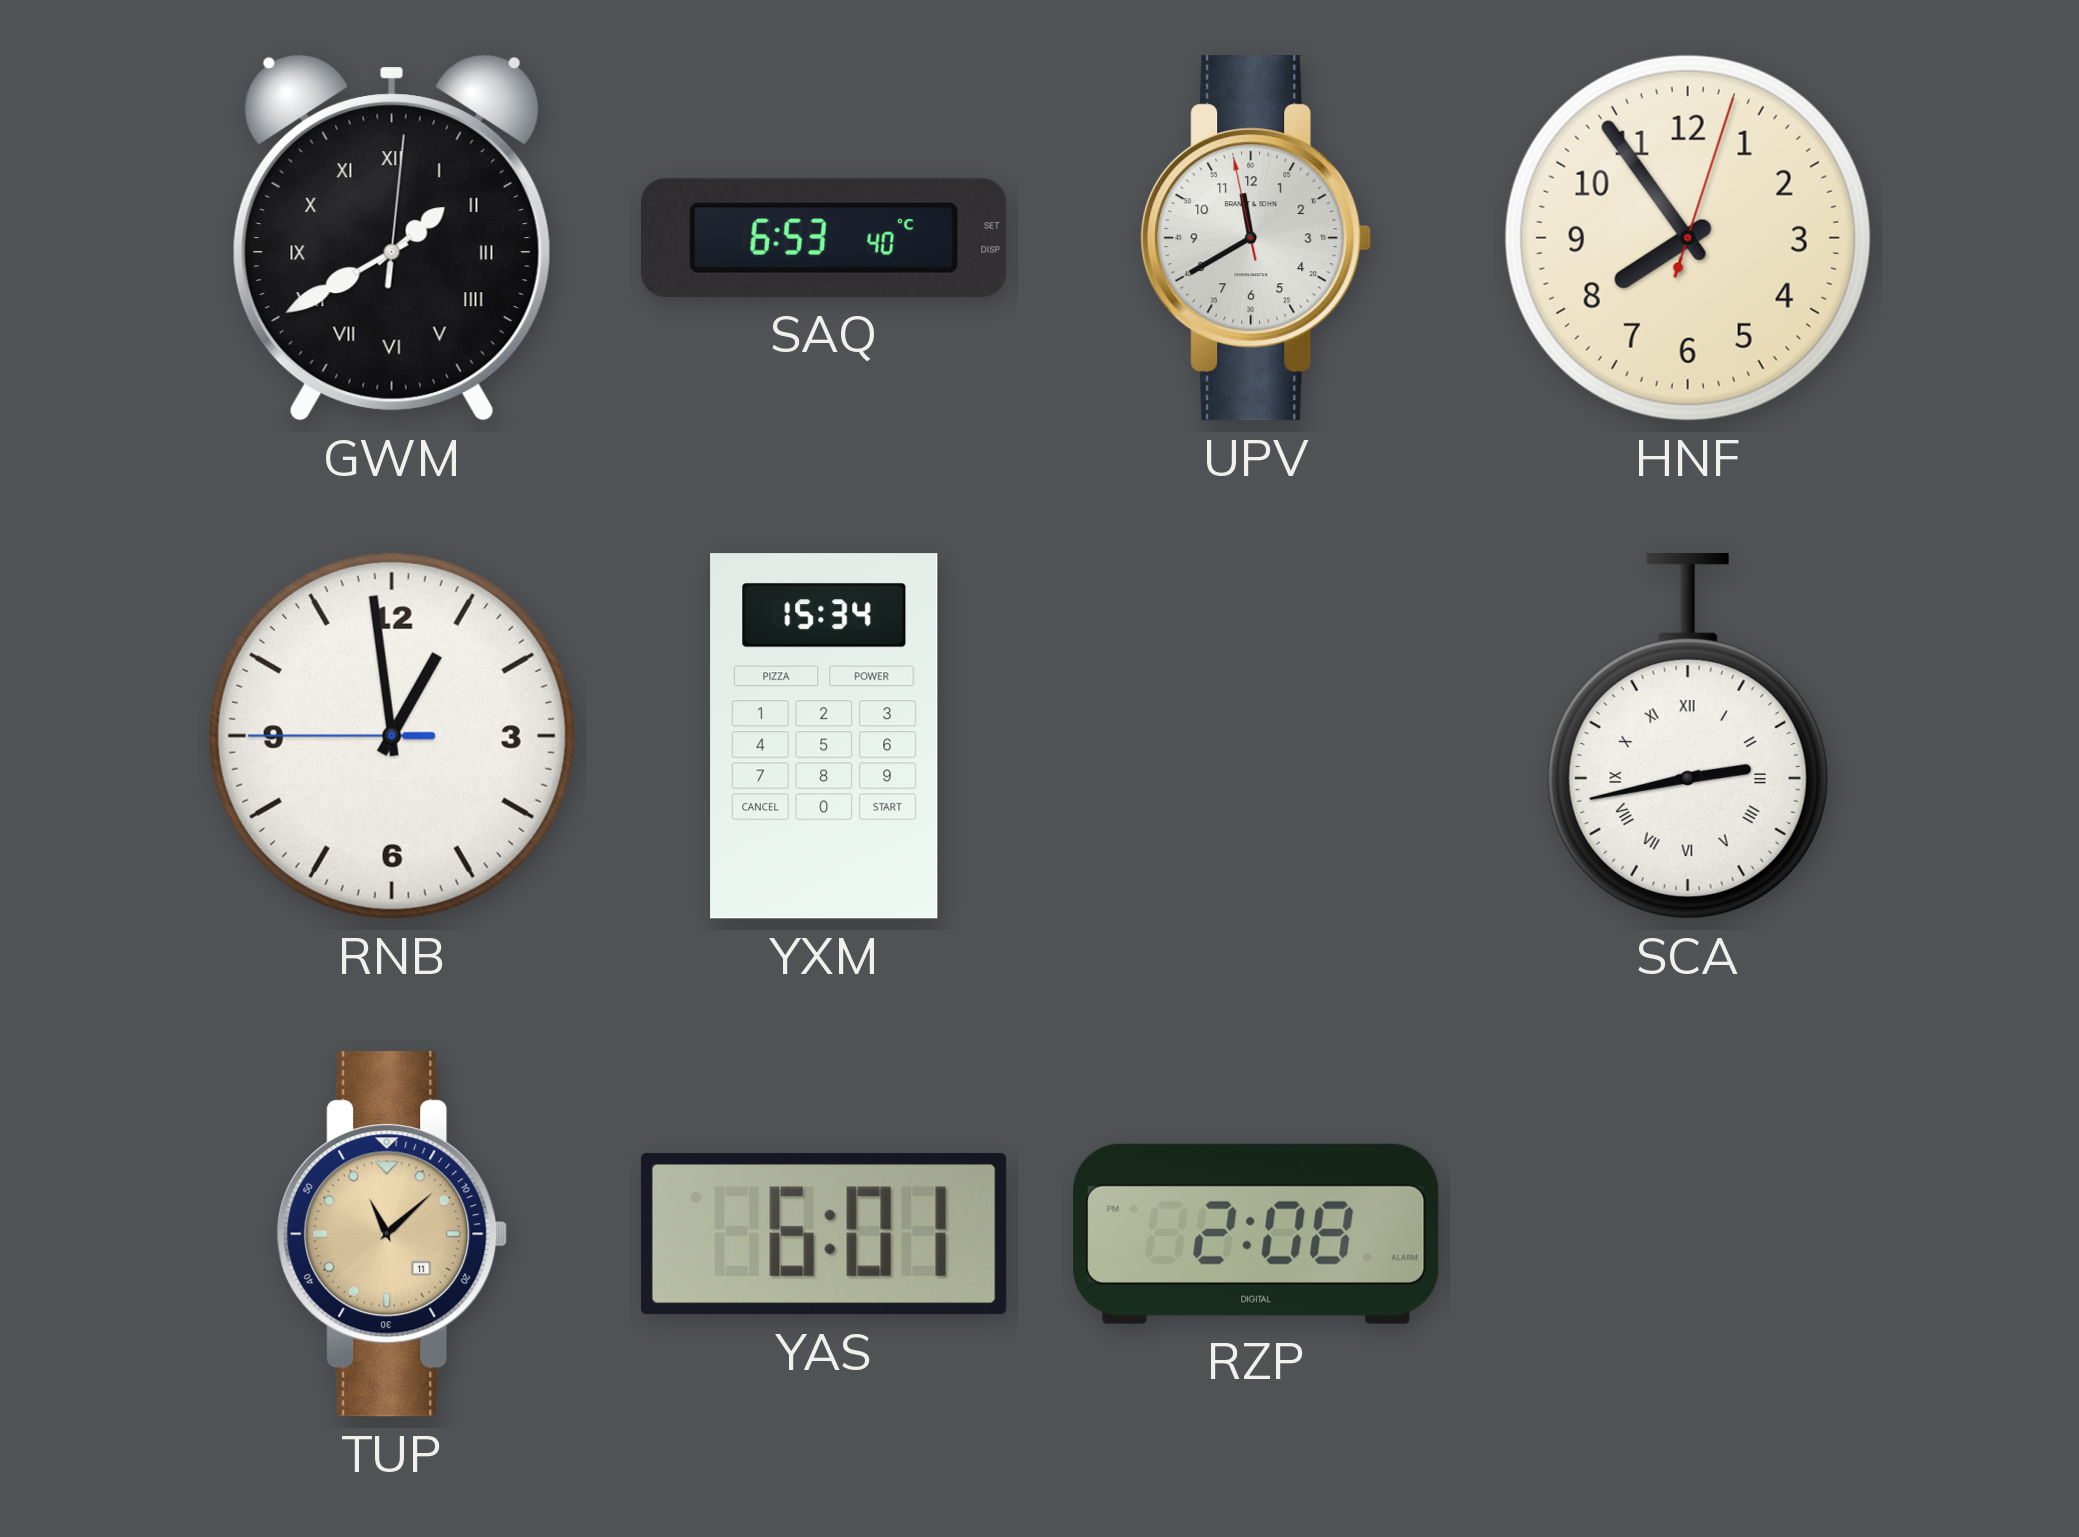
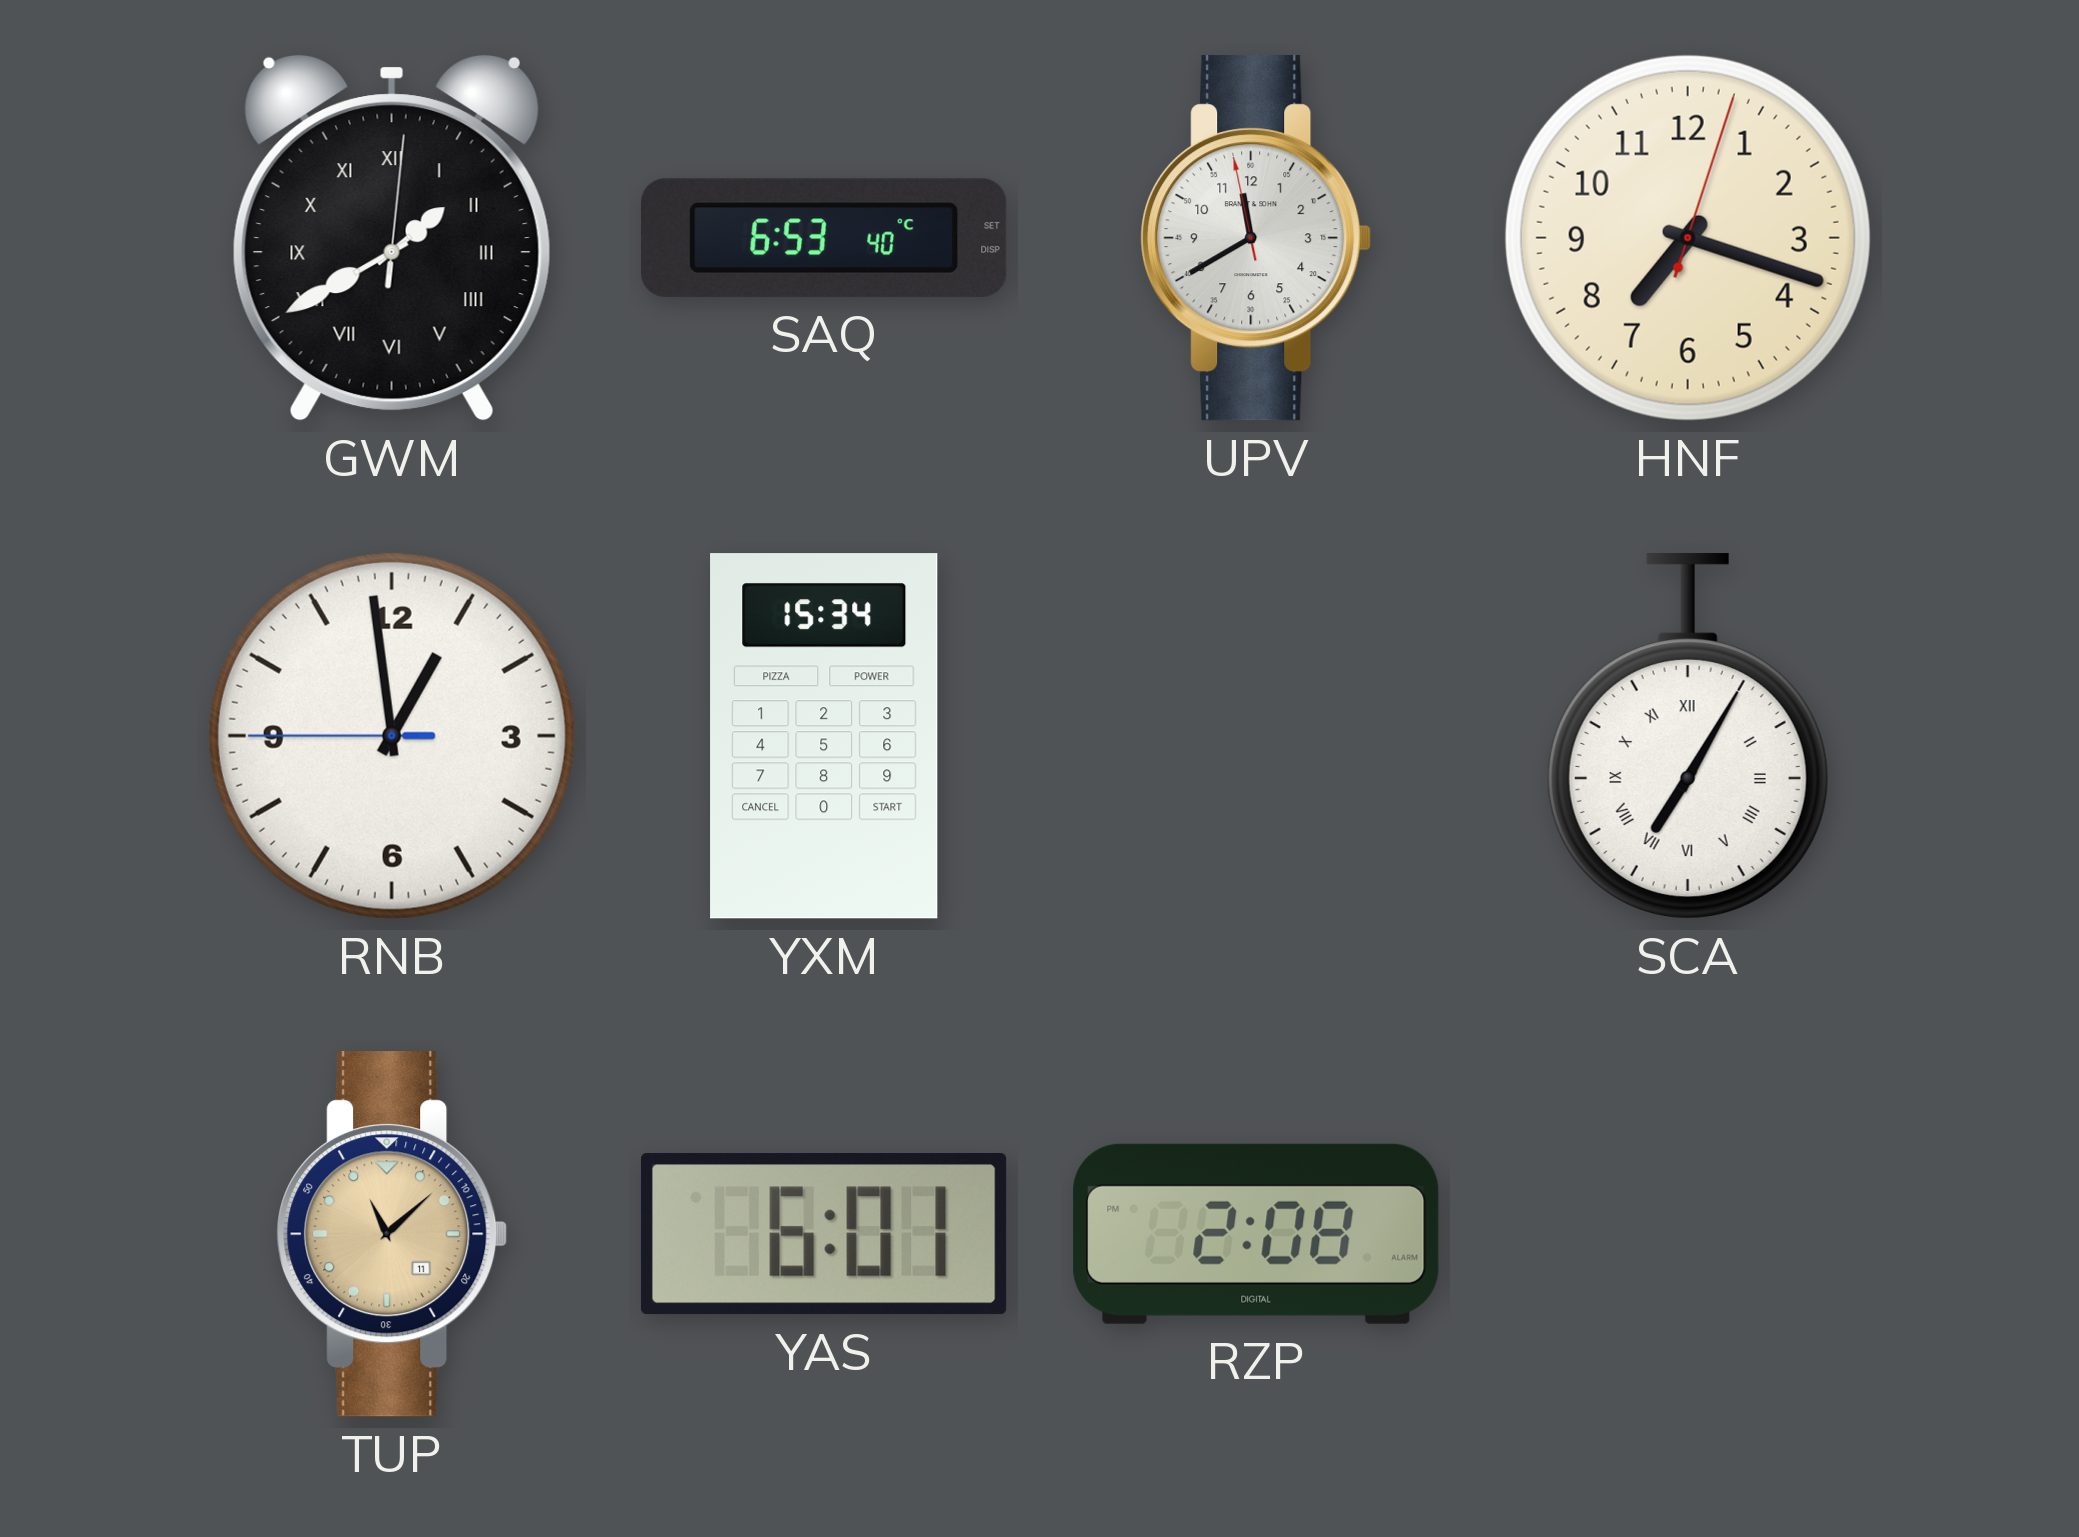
HNF: 7:54 -> 7:18
SCA: 2:43 -> 7:05
